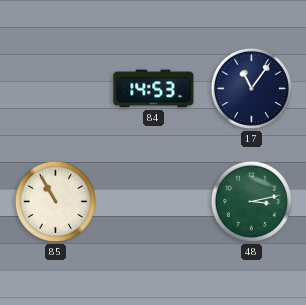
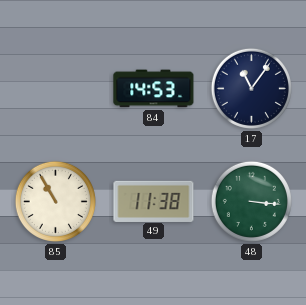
49: none -> 11:38
48: 3:13 -> 3:16
